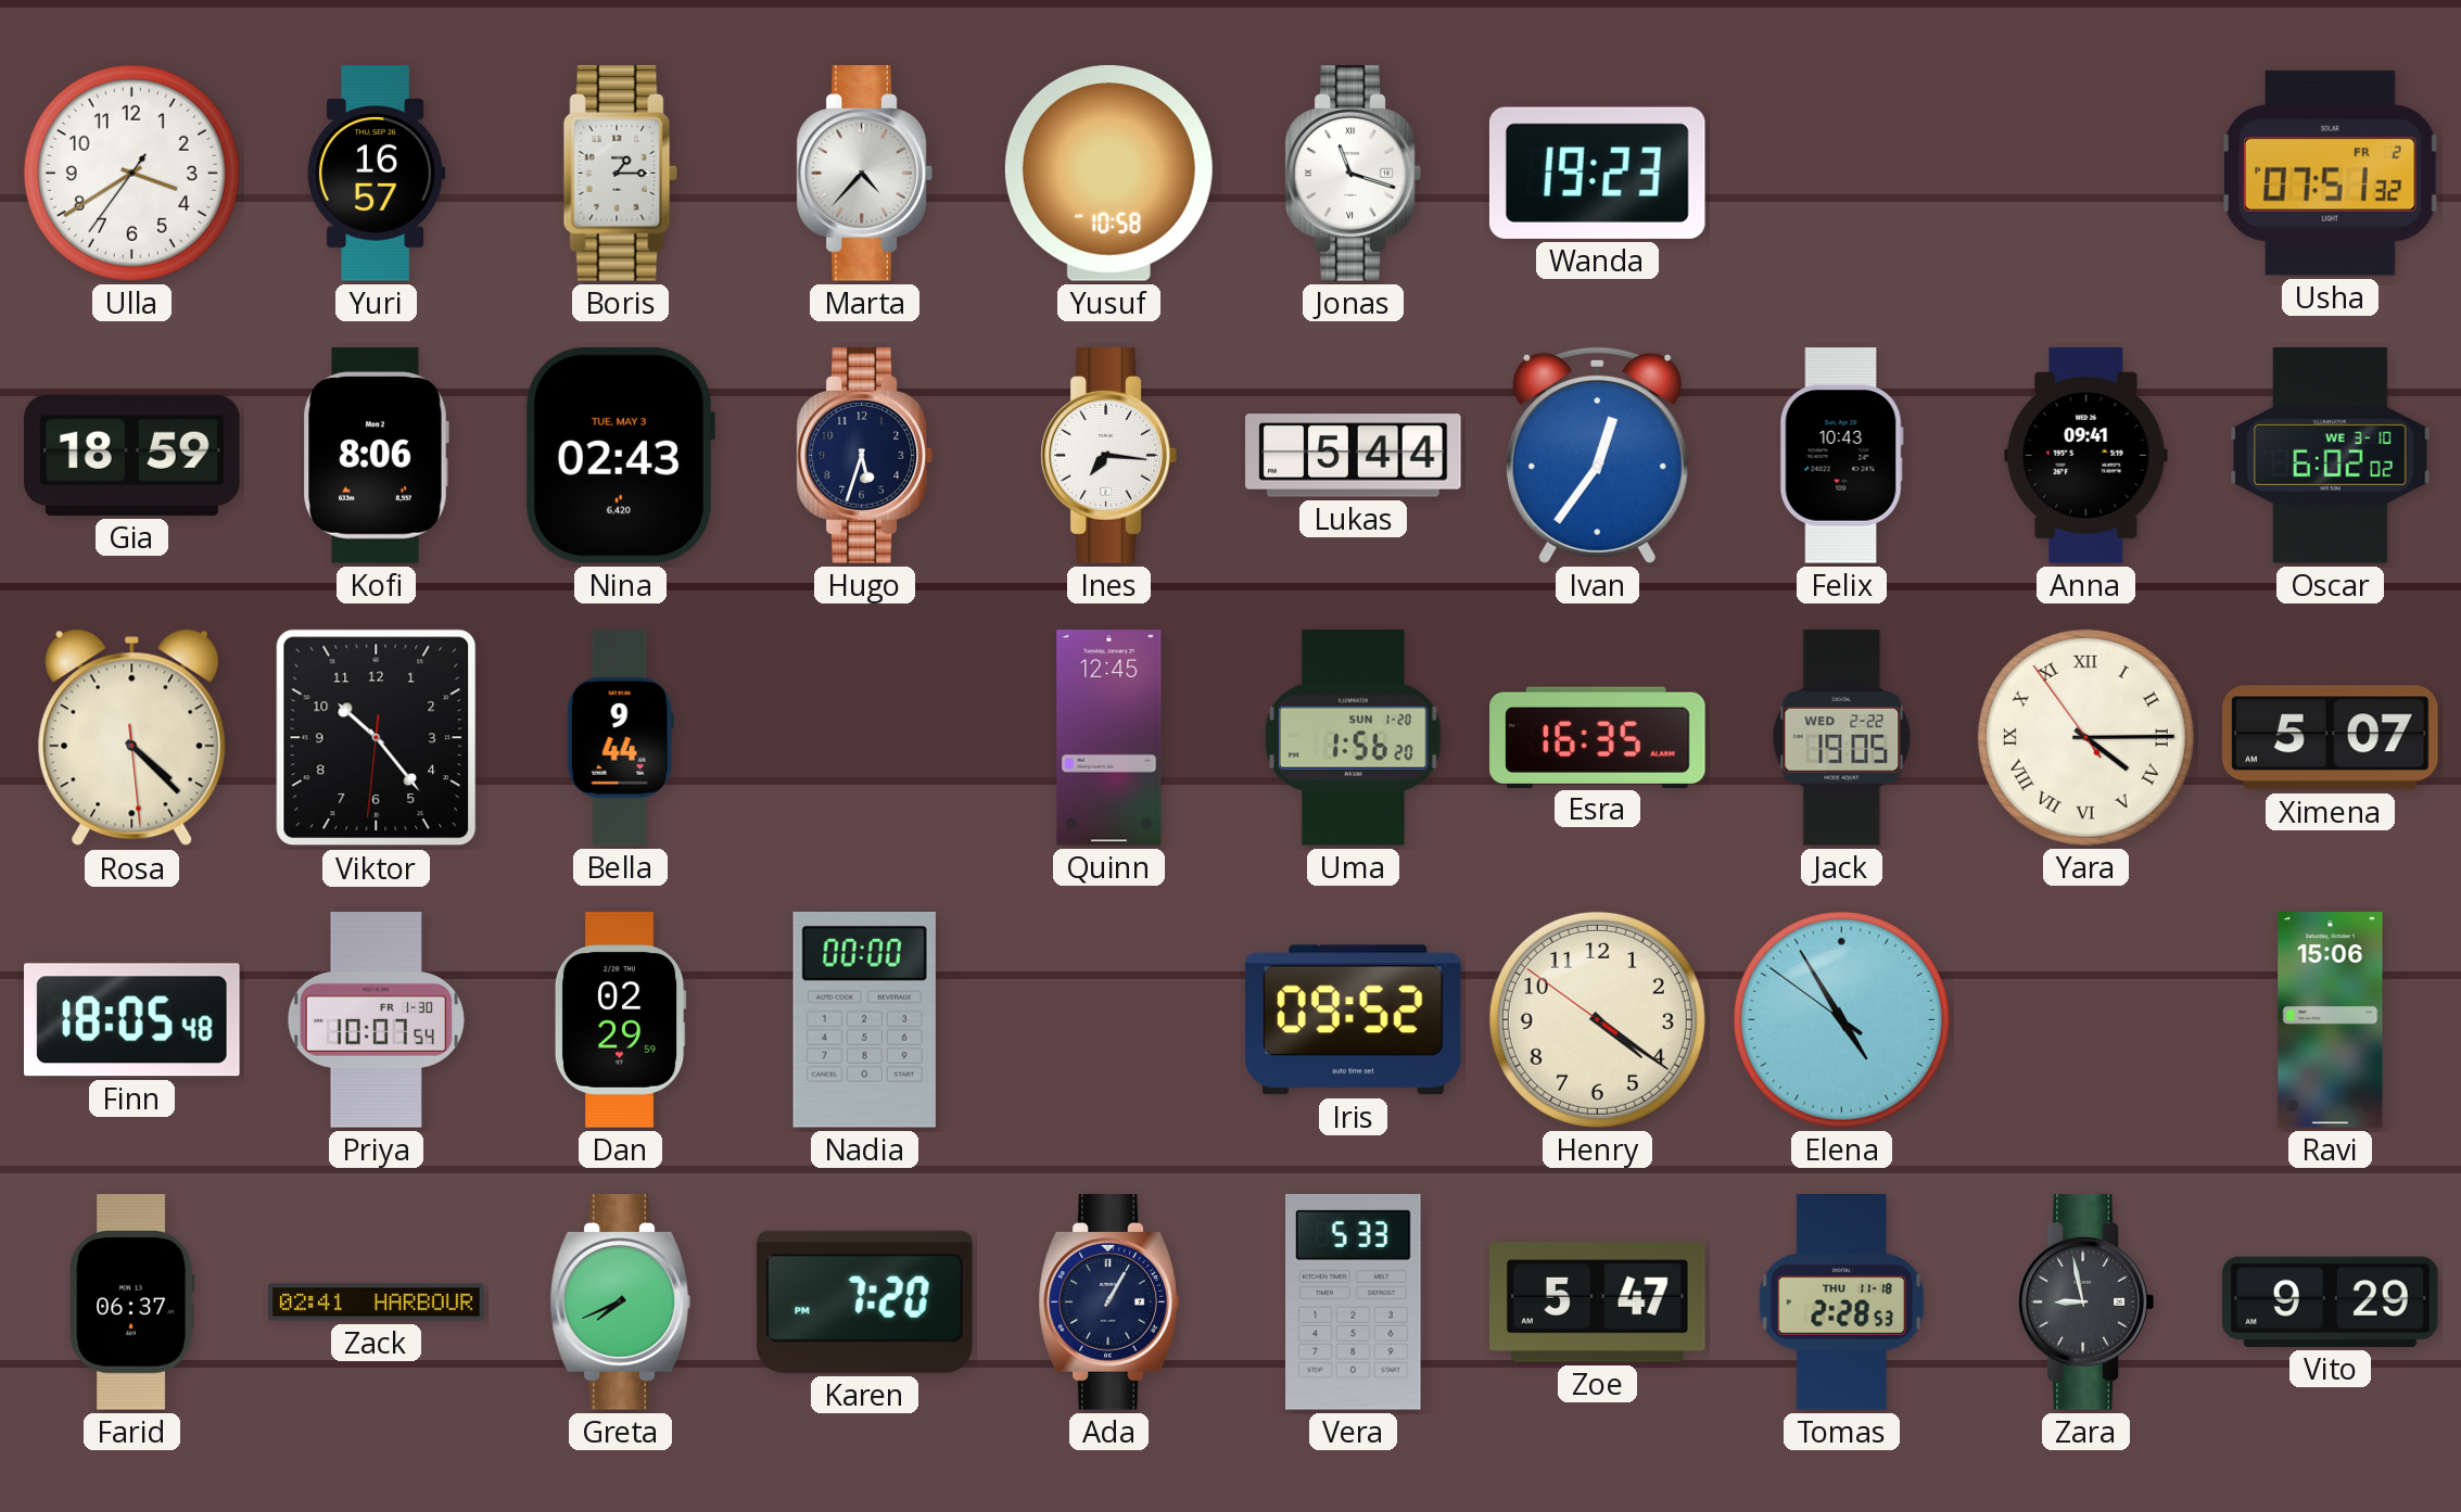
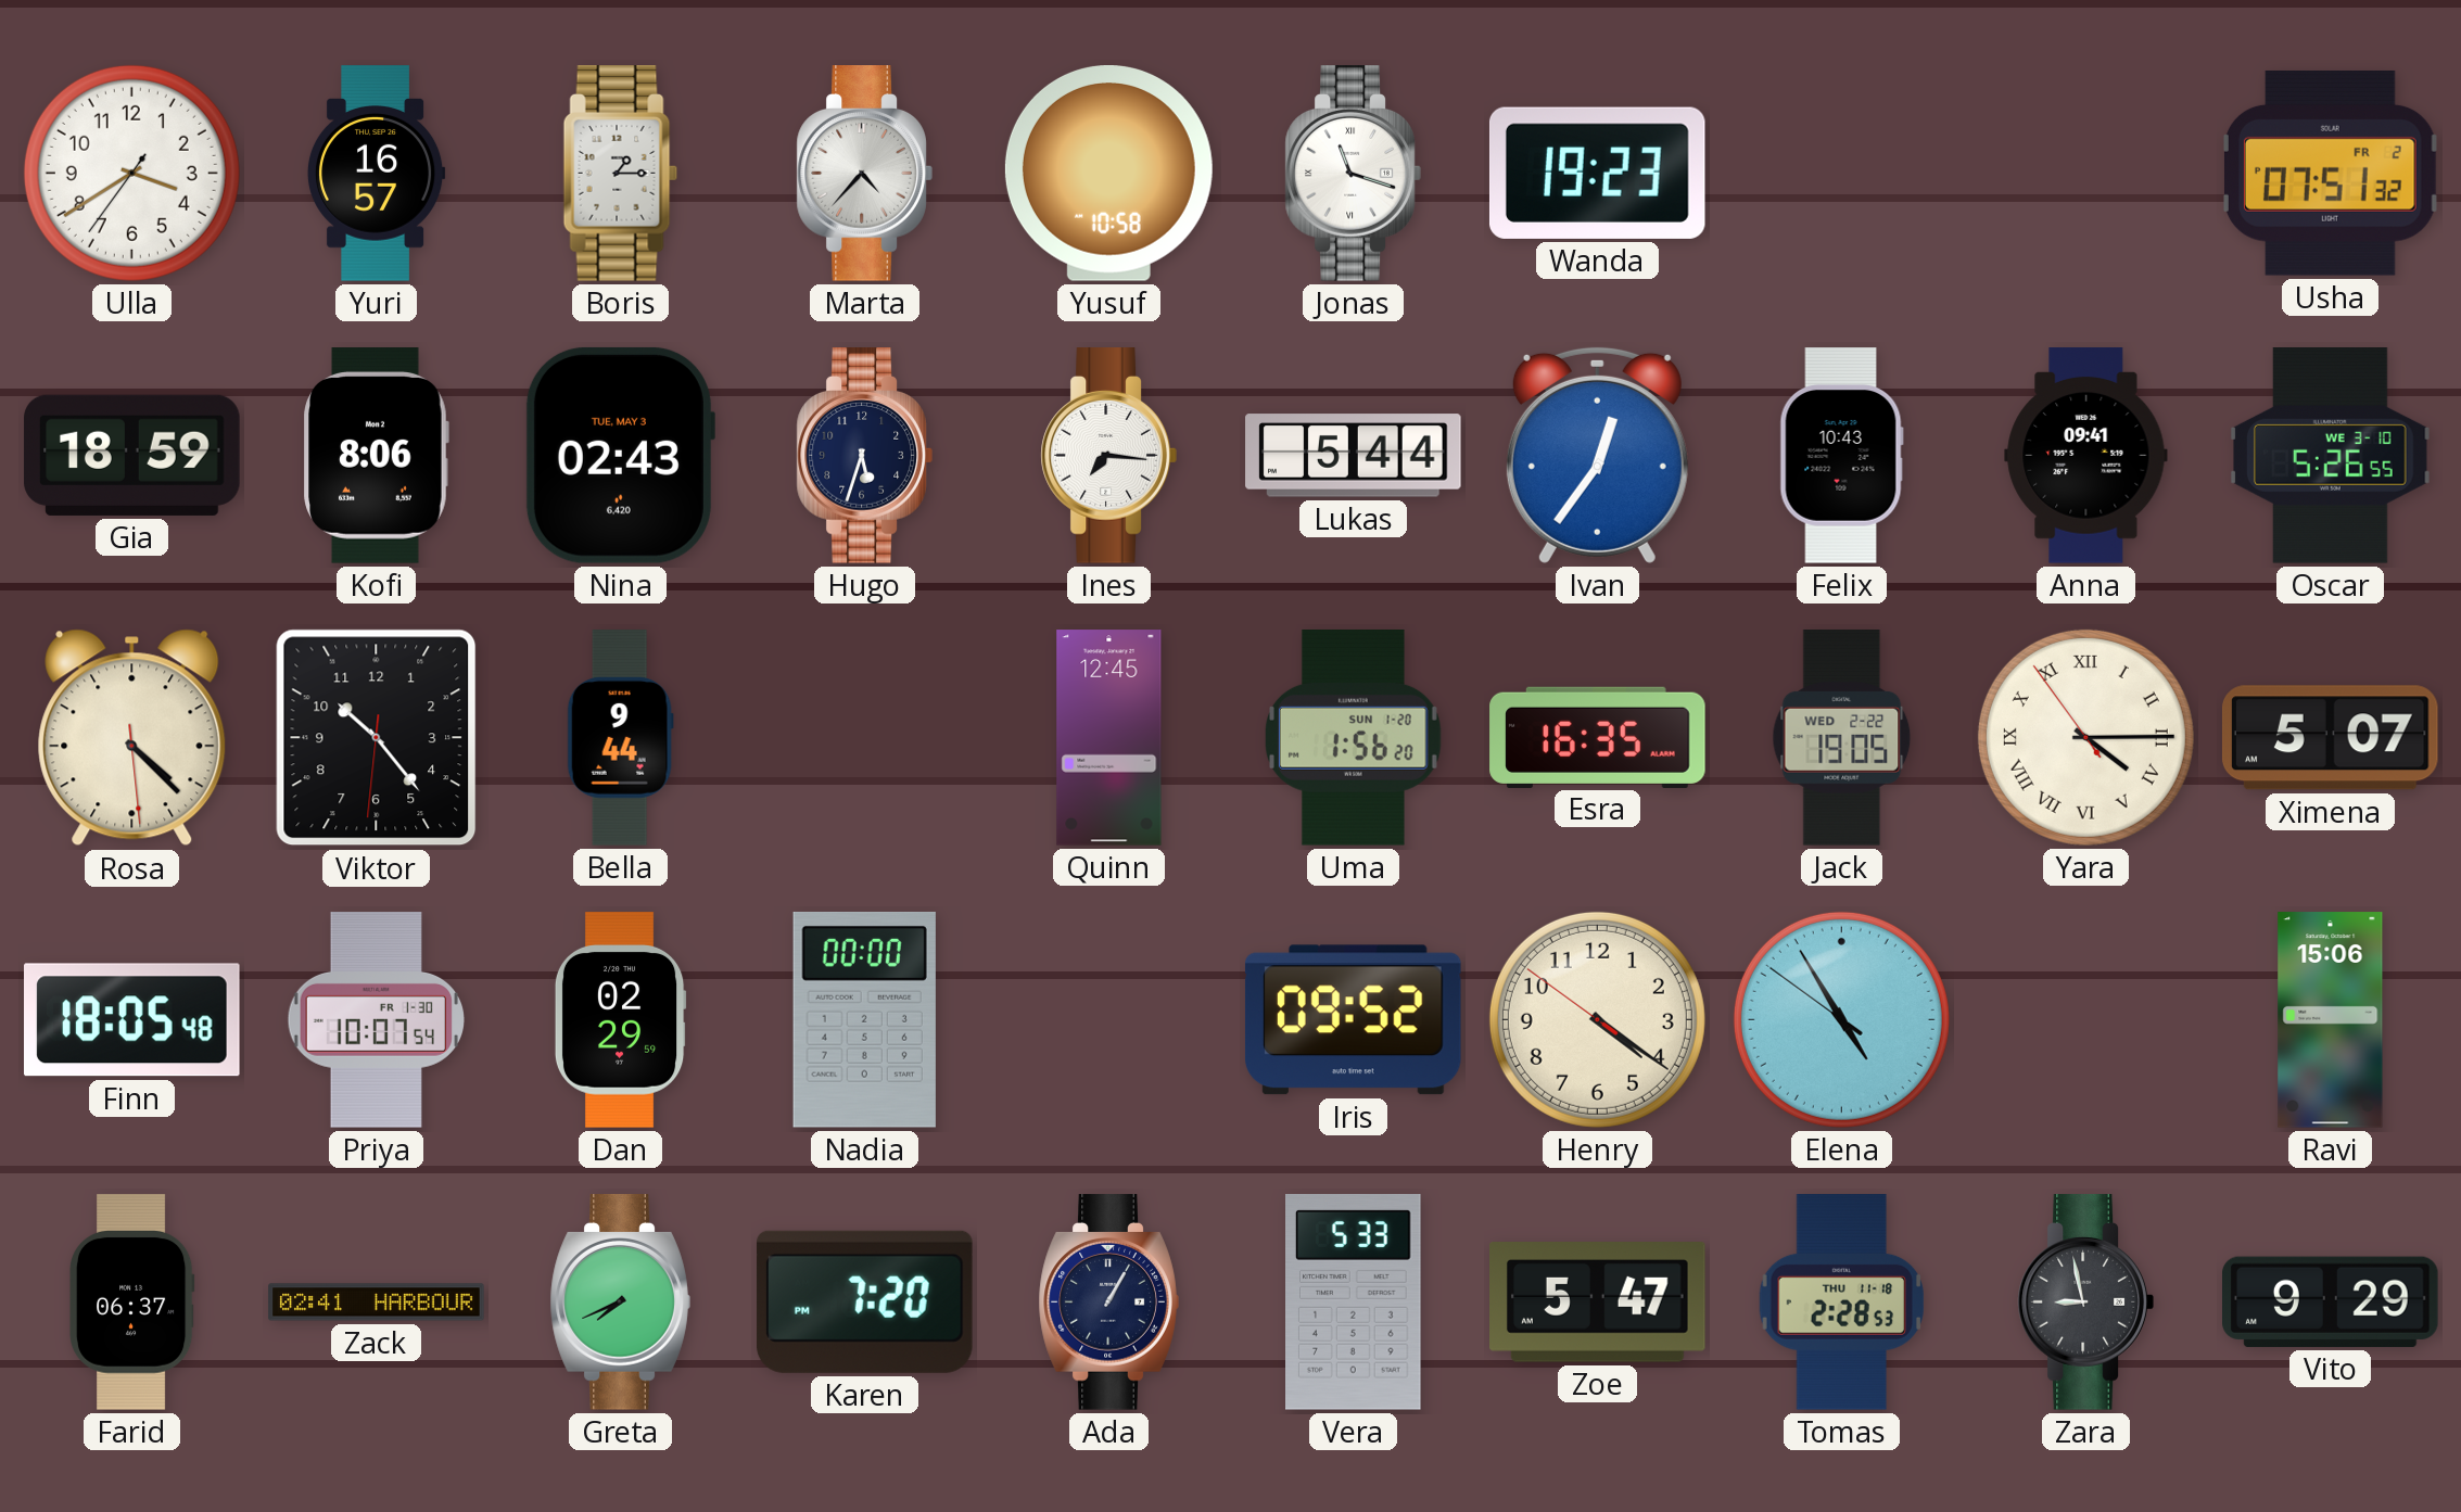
Oscar: 6:02 -> 5:26
